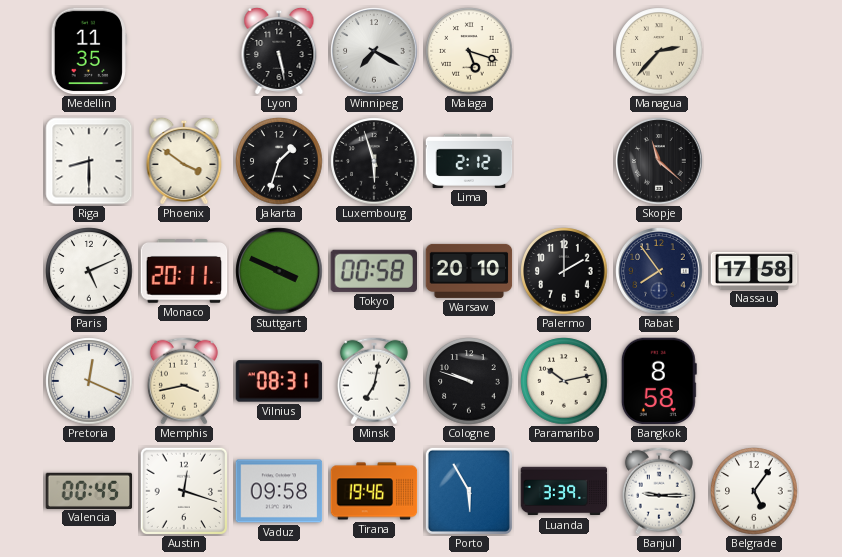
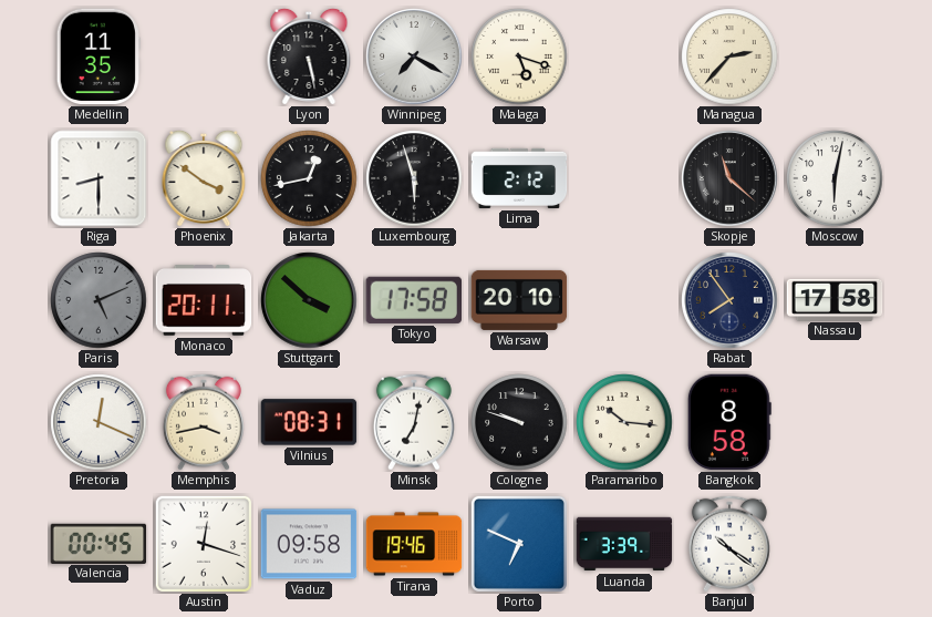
Jakarta: 1:33 -> 12:43
Moscow: none -> 6:02
Paris dial: white -> grey
Stuttgart: 3:49 -> 3:52
Tokyo: 00:58 -> 17:58
Palermo: 2:00 -> none
Paramaribo: 10:13 -> 10:16
Porto: 5:55 -> 6:49
Banjul: 9:15 -> 10:21
Belgrade: 5:06 -> none
